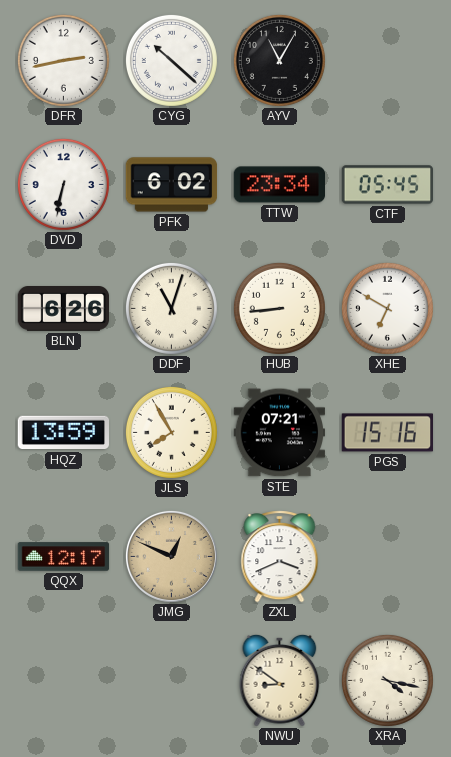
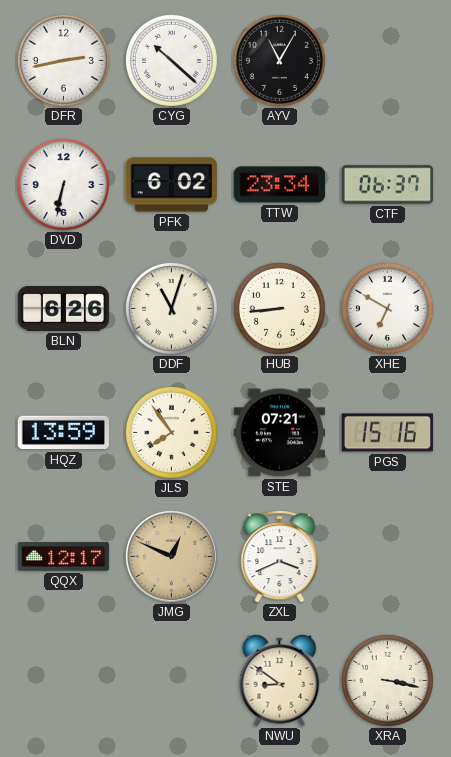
CTF: 05:45 -> 06:37
JLS: 7:55 -> 7:54
XRA: 4:17 -> 3:17
